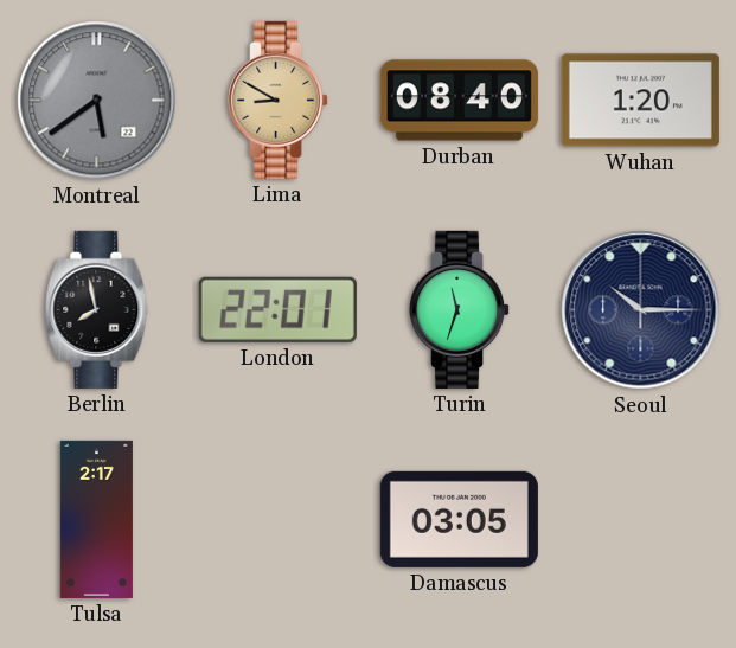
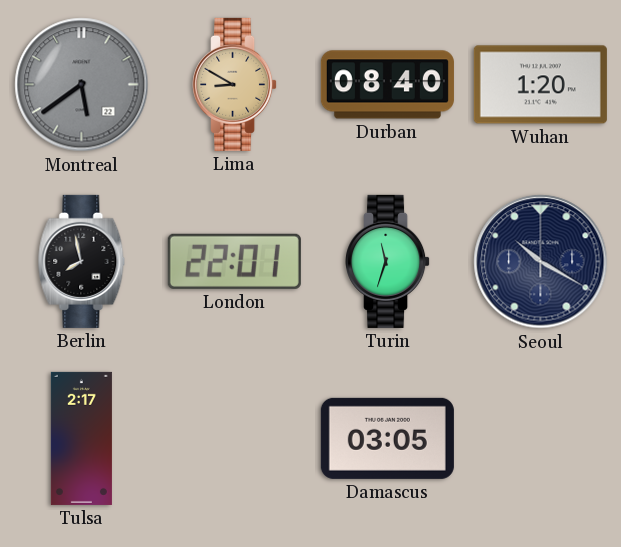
Seoul: 10:15 -> 10:20
